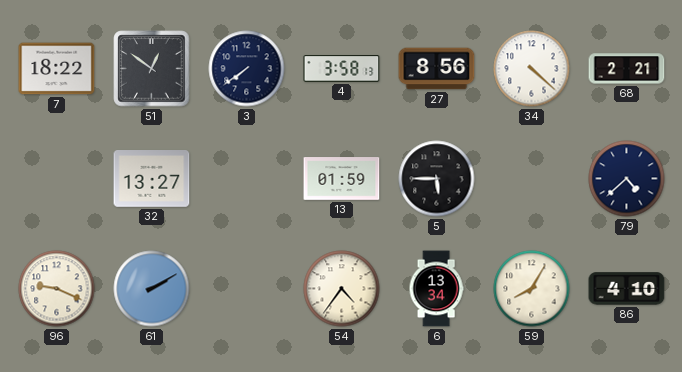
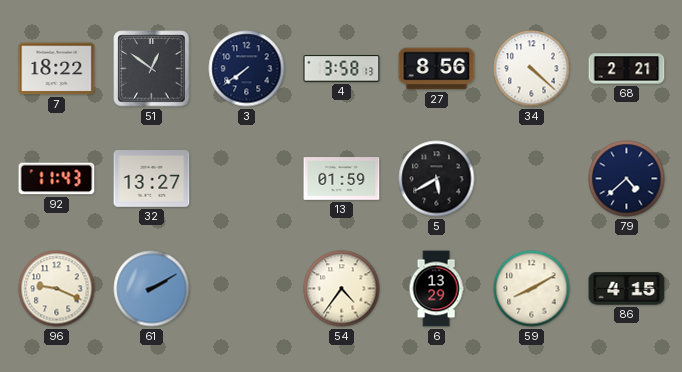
92: none -> 11:43
5: 5:45 -> 5:40
6: 13:34 -> 13:29
59: 8:05 -> 8:10
86: 4:10 -> 4:15
